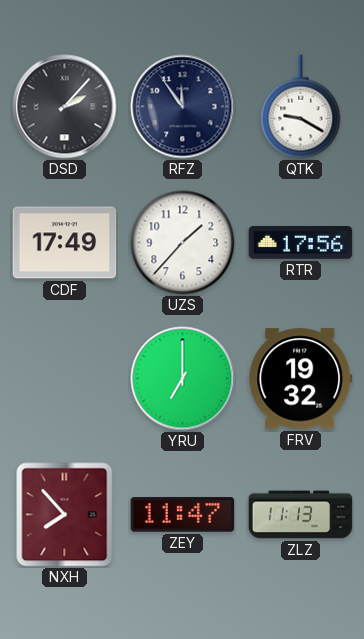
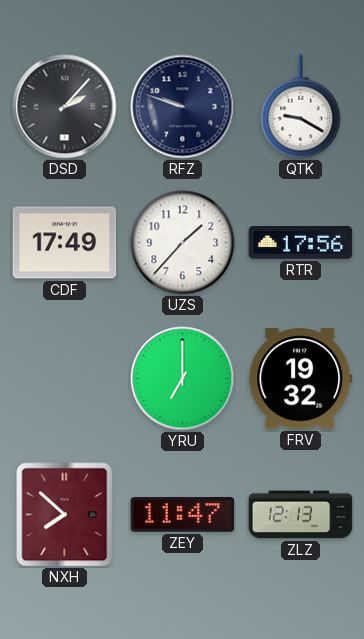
RFZ: 11:54 -> 9:48
NXH: 7:53 -> 7:52
ZLZ: 11:13 -> 12:13
